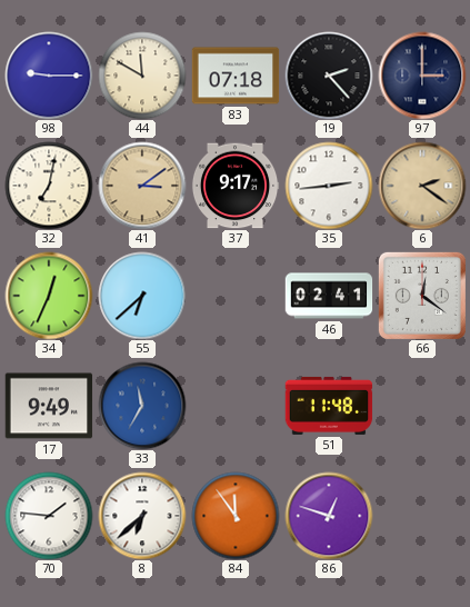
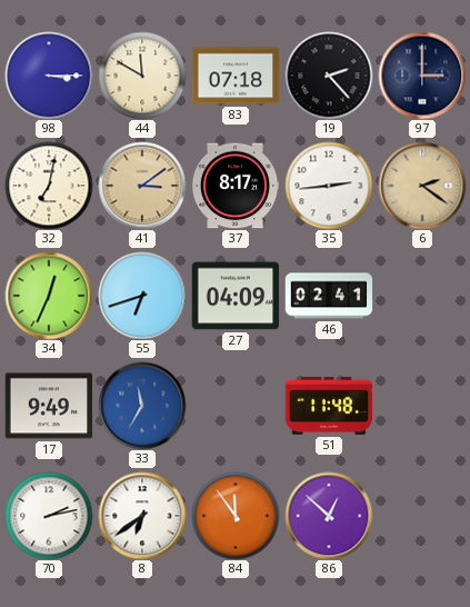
98: 9:15 -> 3:15
37: 9:17 -> 8:17
55: 6:38 -> 6:42
27: none -> 04:09
66: 12:21 -> none
70: 1:46 -> 2:13
8: 6:38 -> 6:39
86: 12:48 -> 12:52
